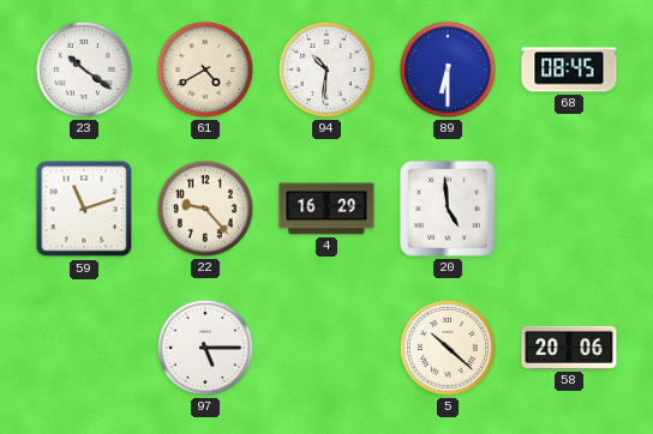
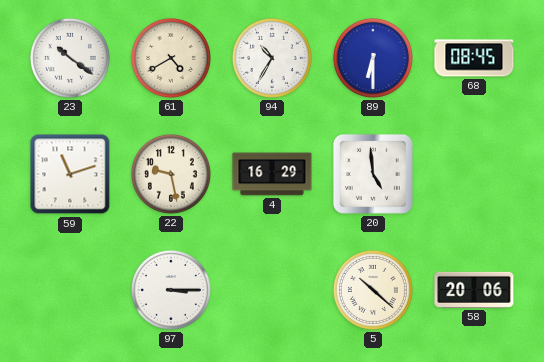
94: 10:31 -> 10:35
22: 9:23 -> 9:28
97: 5:15 -> 3:15
